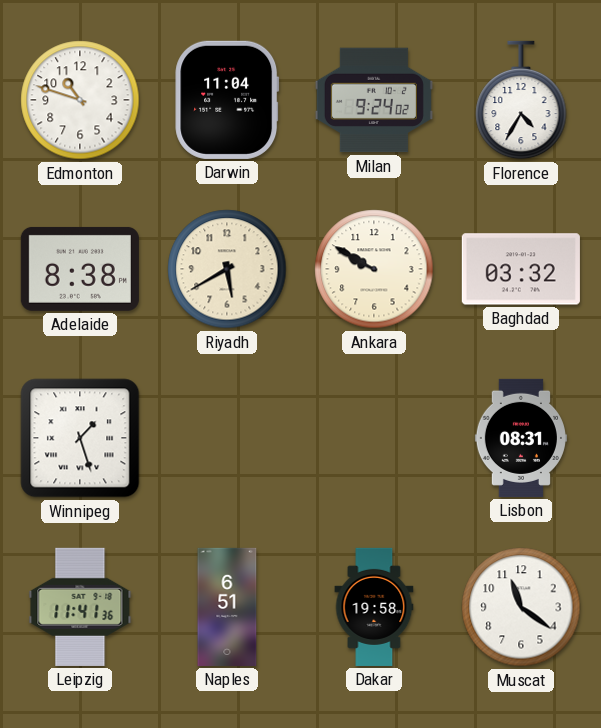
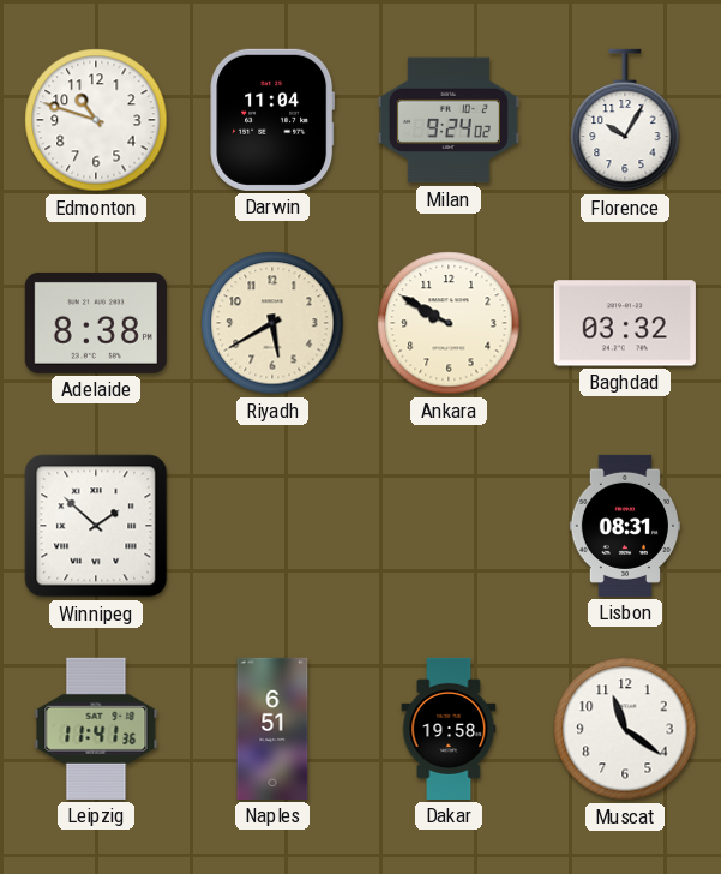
Florence: 4:35 -> 10:05
Winnipeg: 1:27 -> 1:52
